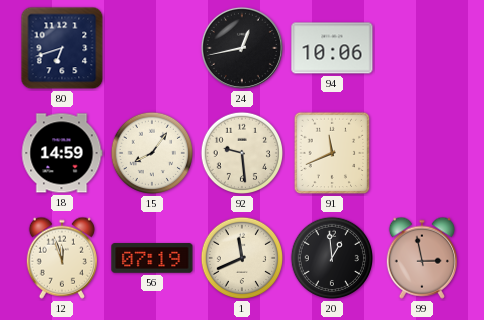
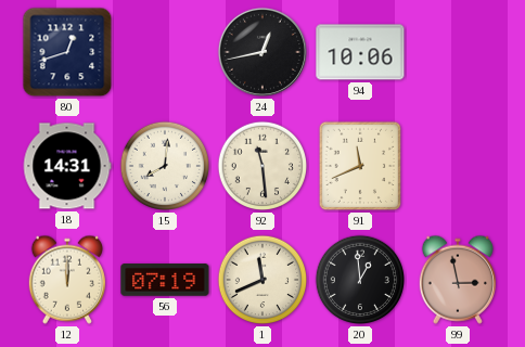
80: 6:42 -> 12:42
18: 14:59 -> 14:31
15: 8:06 -> 8:01
92: 9:29 -> 11:29
12: 11:57 -> 12:00
